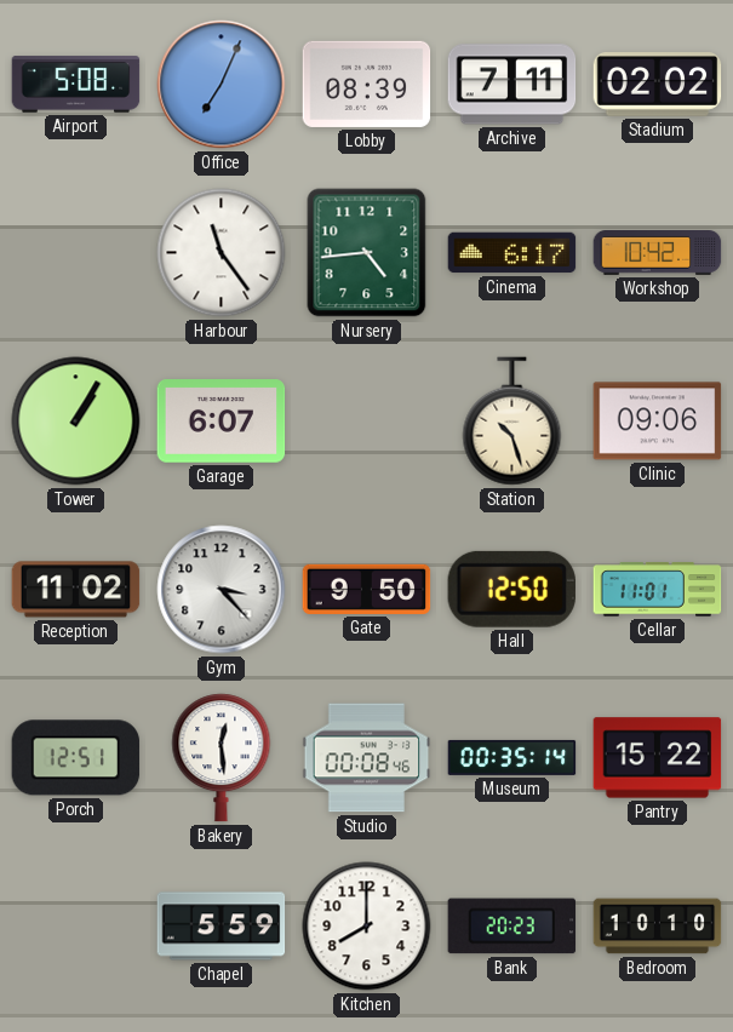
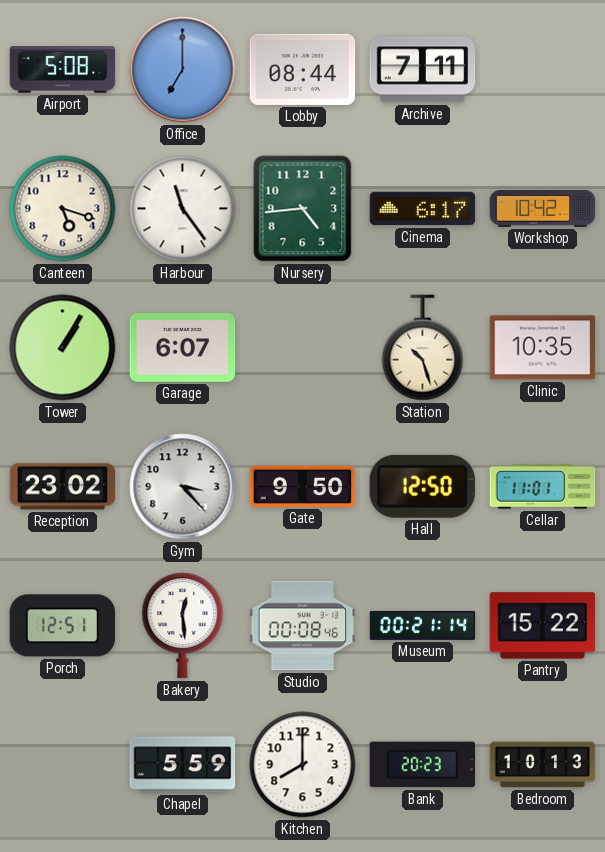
Office: 7:04 -> 7:00
Lobby: 08:39 -> 08:44
Stadium: 02:02 -> none
Canteen: none -> 5:18
Clinic: 09:06 -> 10:35
Reception: 11:02 -> 23:02
Museum: 00:35 -> 00:21
Bedroom: 10:10 -> 10:13
